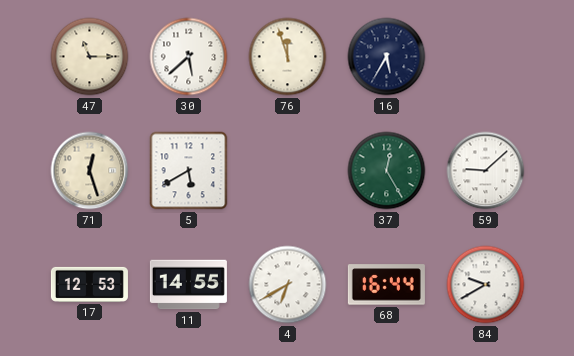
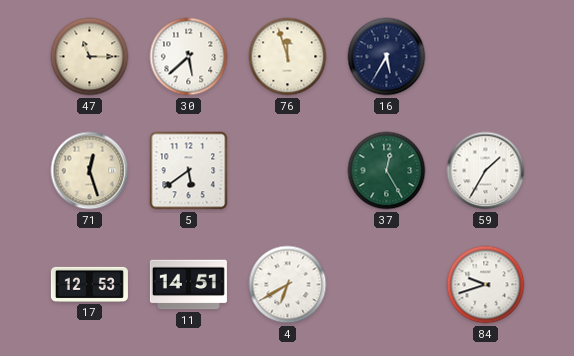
5: 5:40 -> 5:39
59: 9:08 -> 1:35
11: 14:55 -> 14:51
68: 16:44 -> none
84: 9:40 -> 9:42
